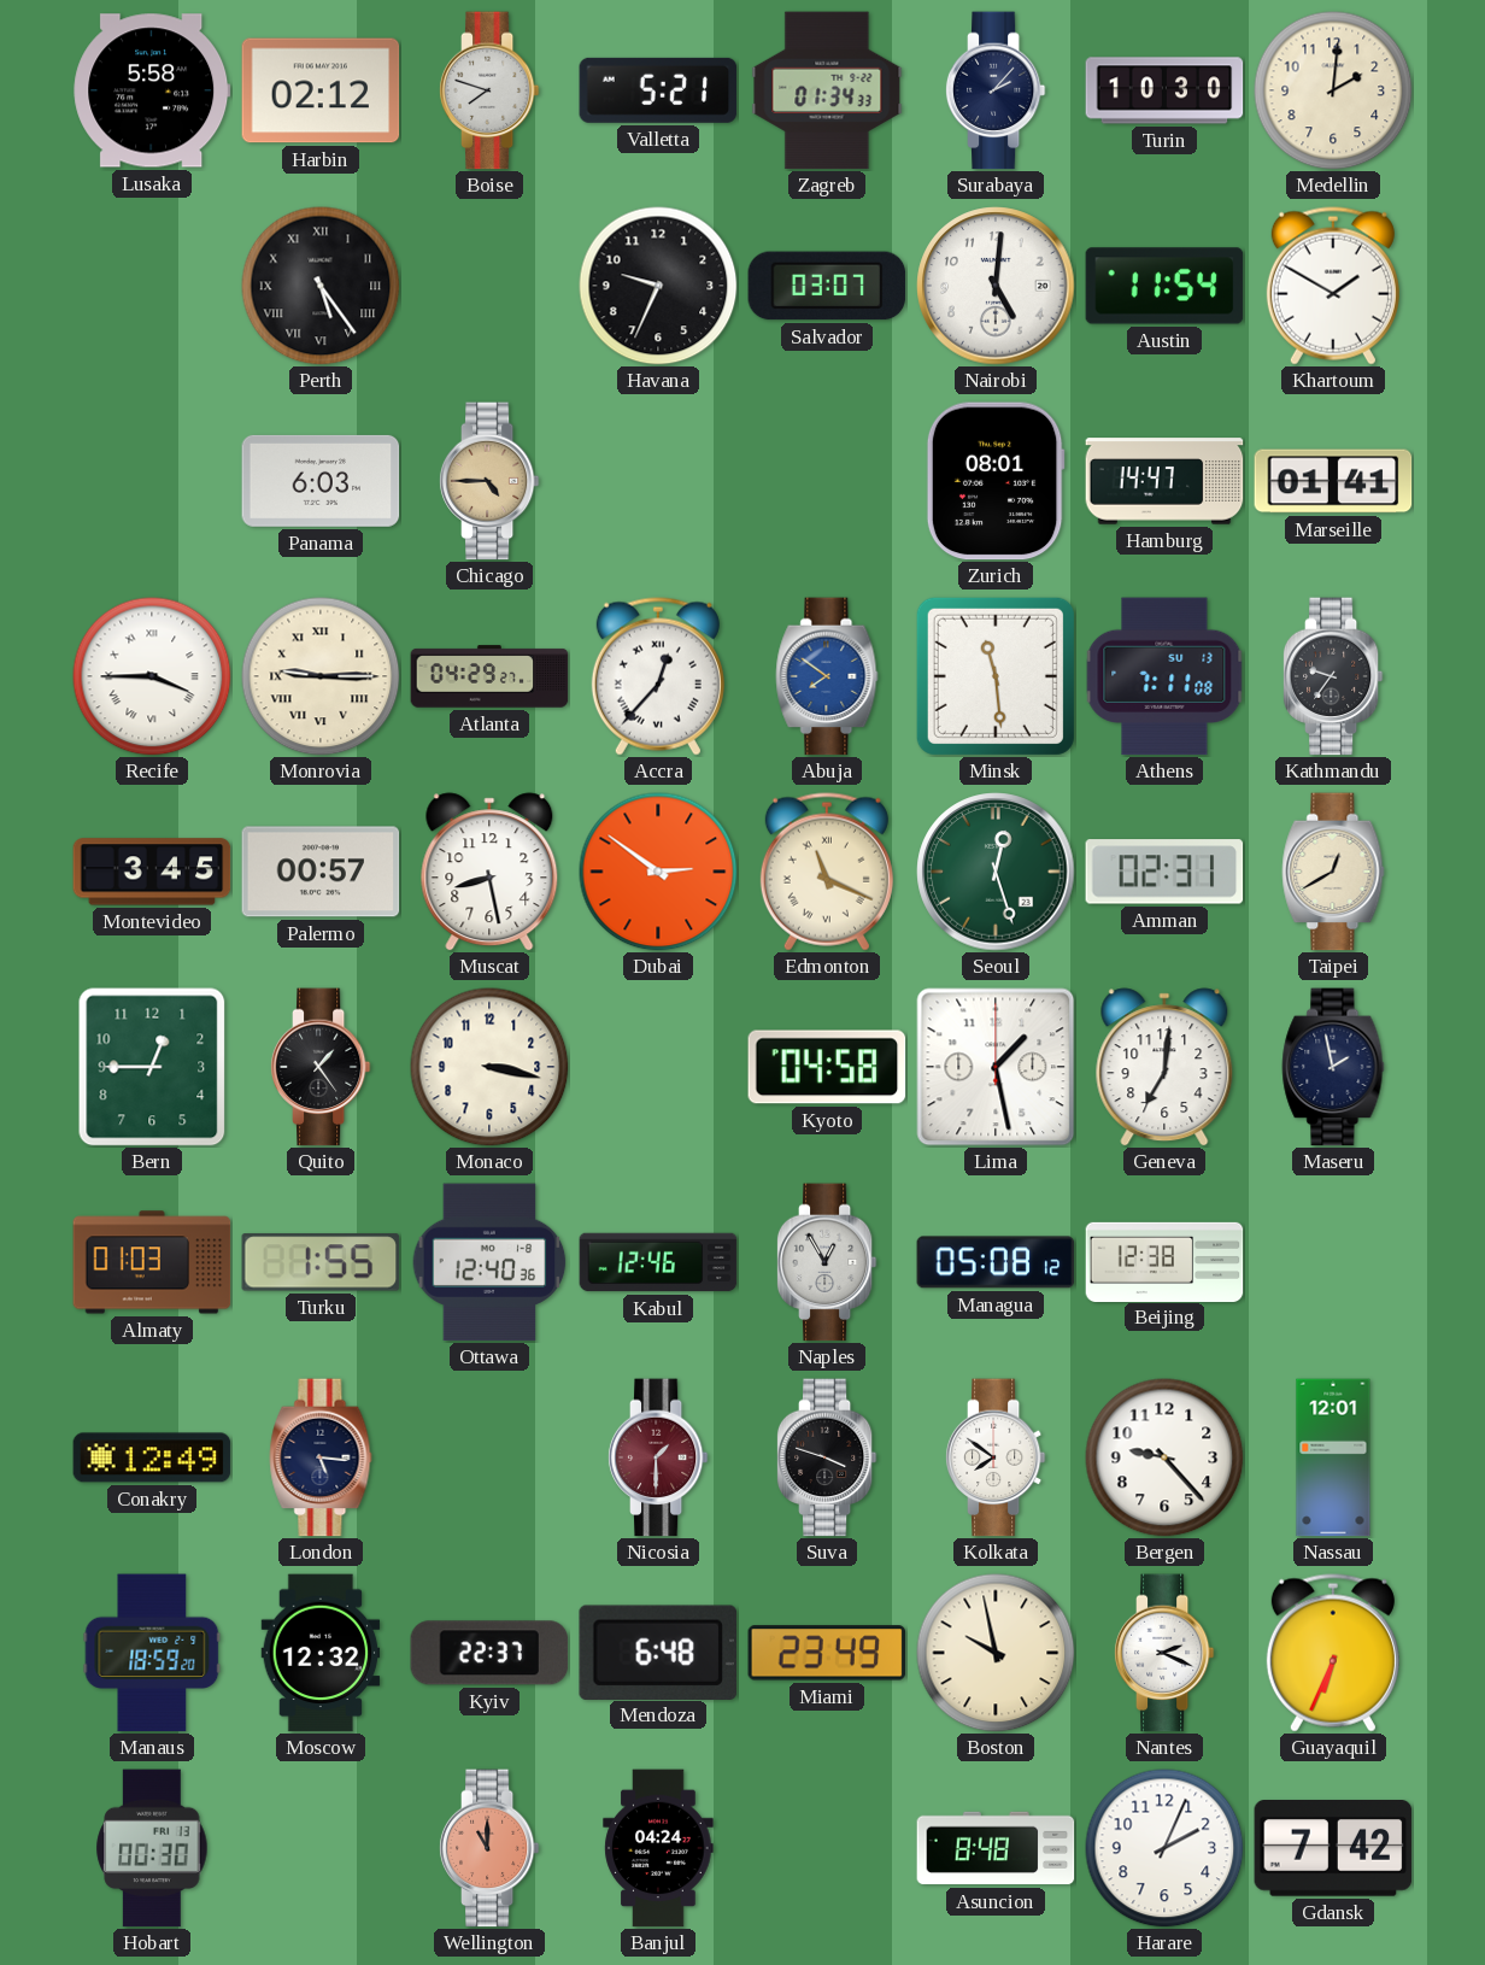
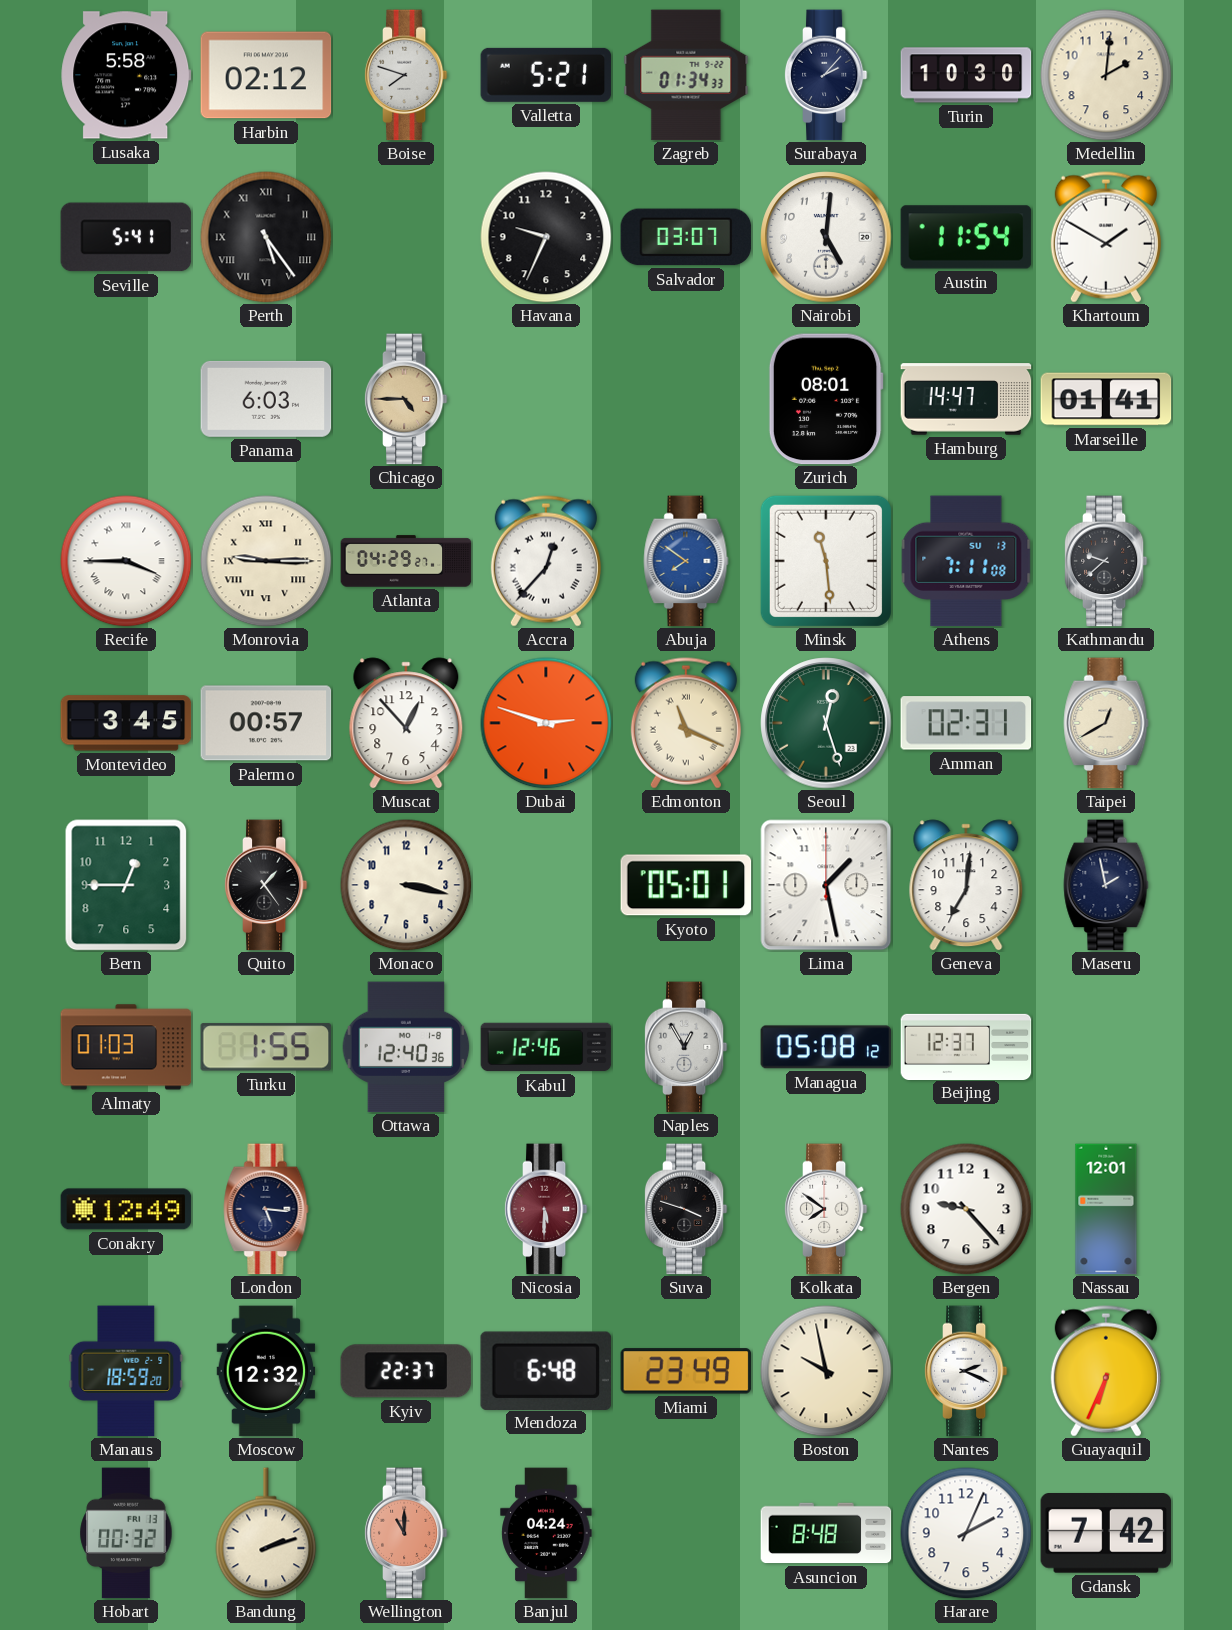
Seville: none -> 5:41
Kathmandu: 9:36 -> 9:38
Muscat: 8:28 -> 12:53
Dubai: 2:51 -> 2:48
Kyoto: 04:58 -> 05:01
Beijing: 12:38 -> 12:37
Nicosia: 1:30 -> 5:30
Hobart: 00:30 -> 00:32
Bandung: none -> 2:12
